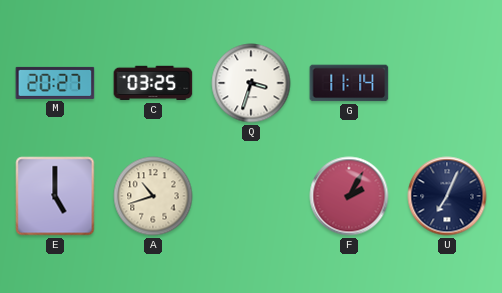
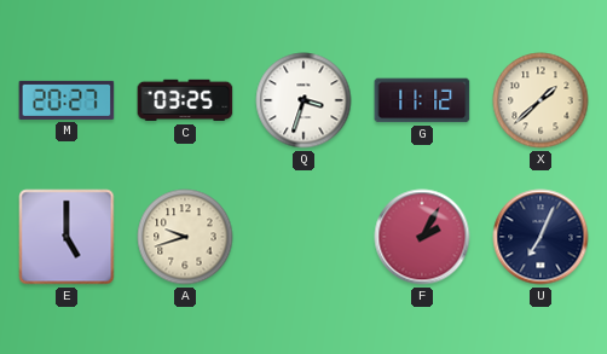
G: 11:14 -> 11:12
X: none -> 1:38
A: 10:42 -> 9:42
